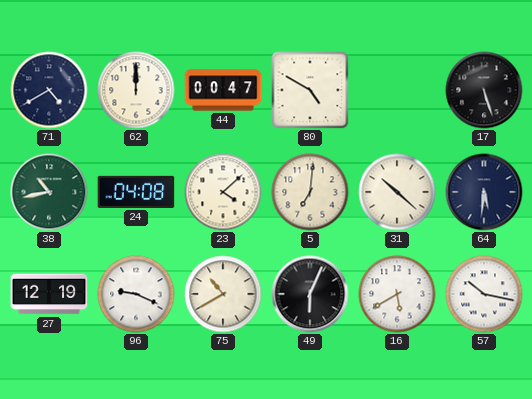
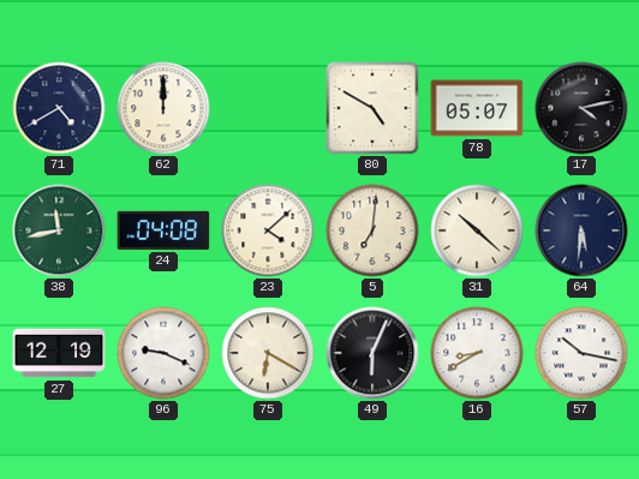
44: 00:47 -> none
78: none -> 05:07
17: 5:27 -> 4:13
38: 10:43 -> 11:43
75: 10:40 -> 6:20
16: 5:40 -> 8:40
